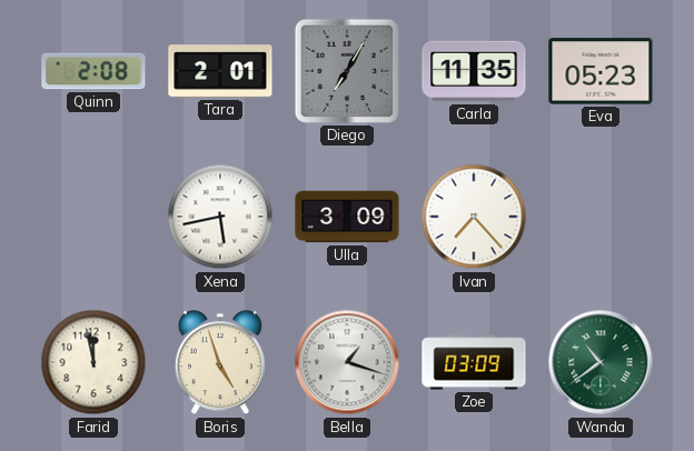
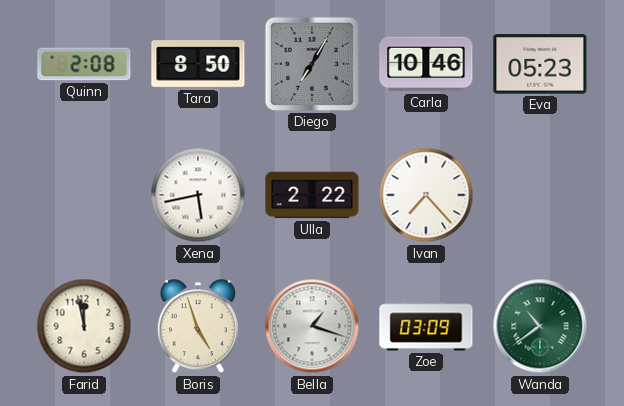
Tara: 2:01 -> 8:50
Carla: 11:35 -> 10:46
Ulla: 3:09 -> 2:22
